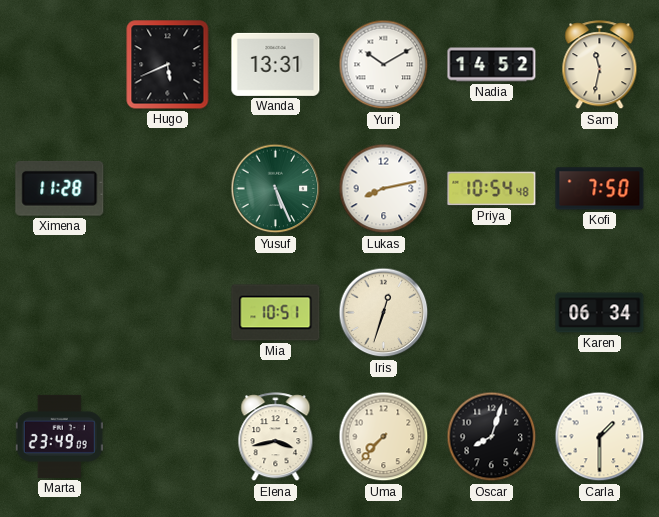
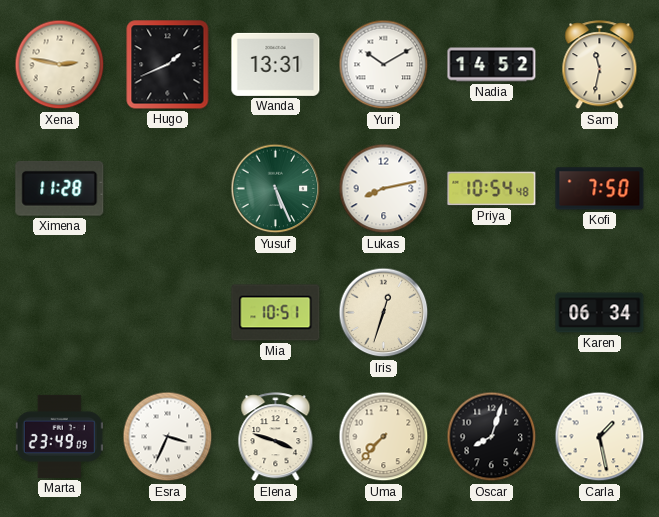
Xena: none -> 2:47
Hugo: 5:41 -> 1:41
Esra: none -> 3:34
Elena: 3:43 -> 3:48
Carla: 1:30 -> 1:28
